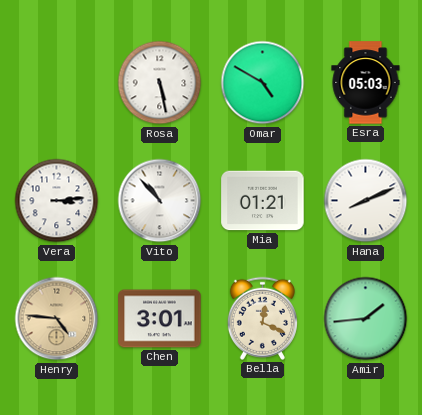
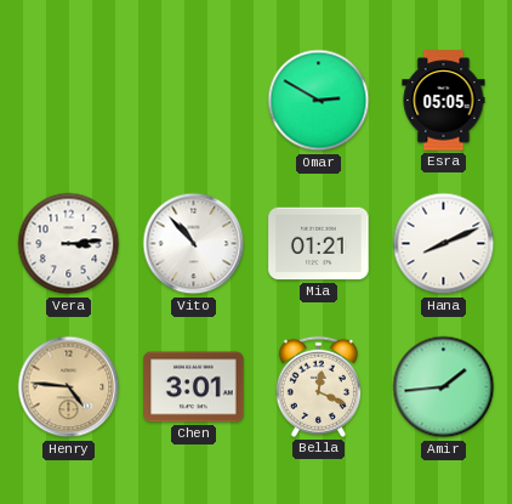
Rosa: 5:28 -> none
Omar: 4:50 -> 2:50
Esra: 05:03 -> 05:05
